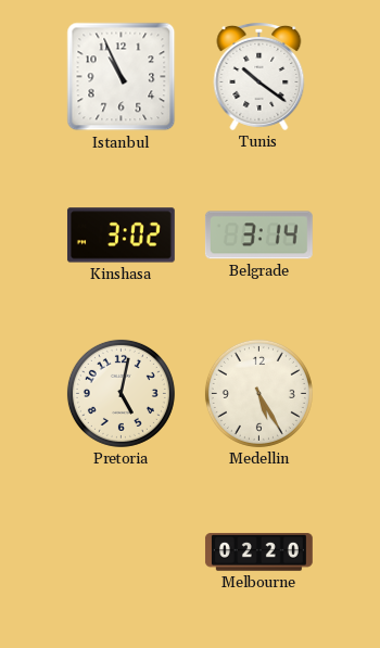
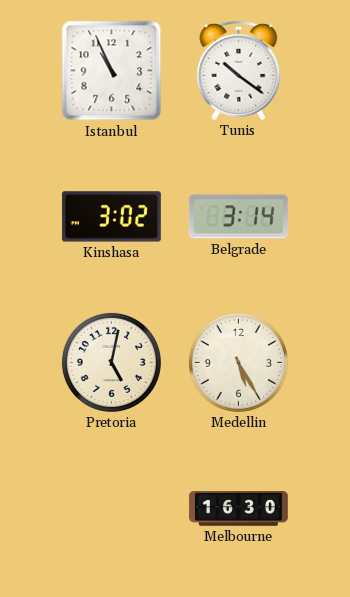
Melbourne: 02:20 -> 16:30
